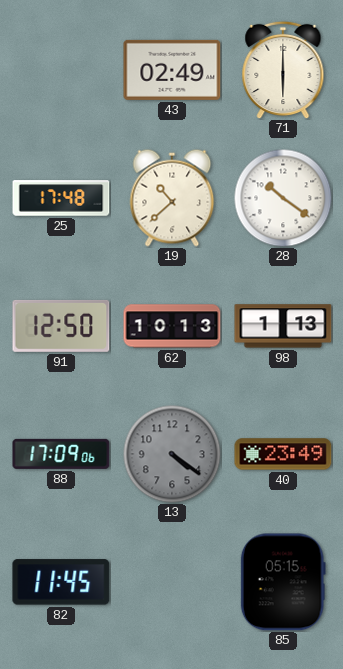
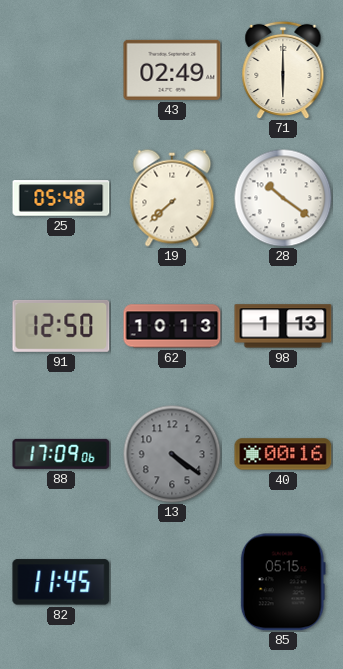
25: 17:48 -> 05:48
19: 10:38 -> 7:38
40: 23:49 -> 00:16
